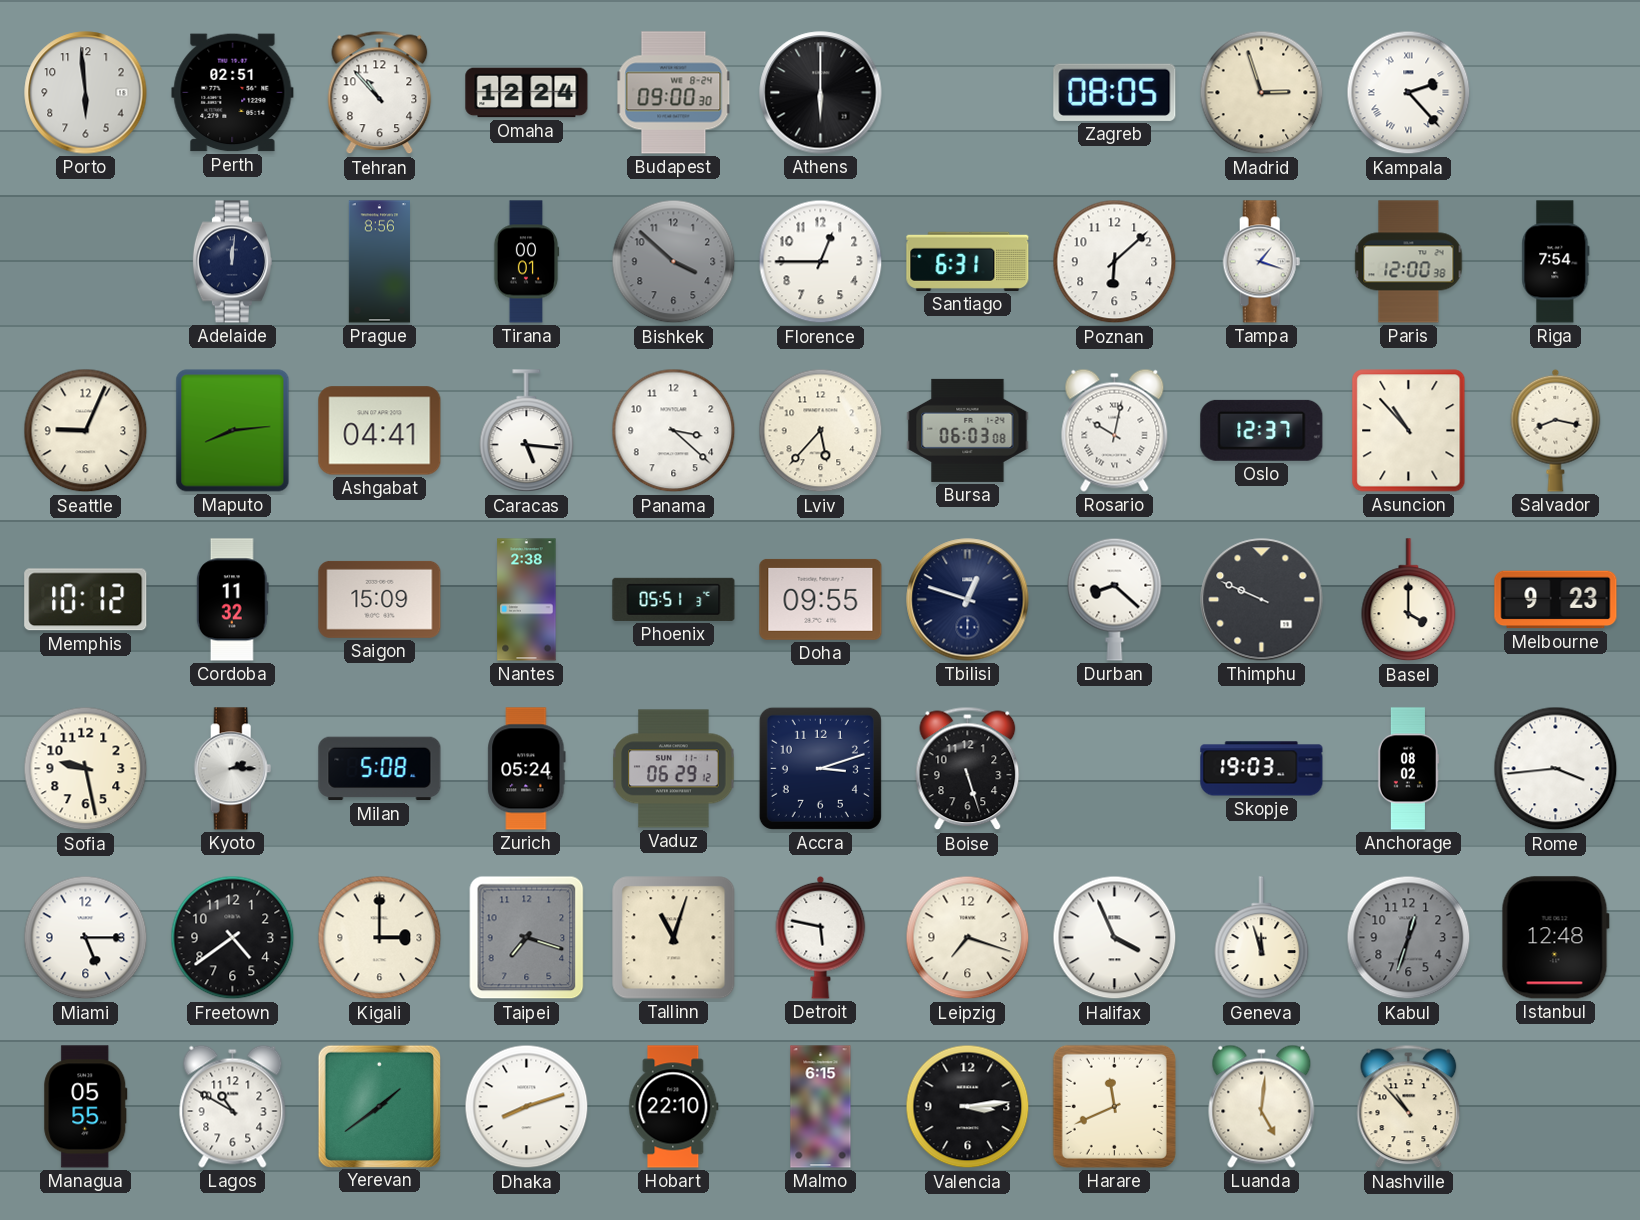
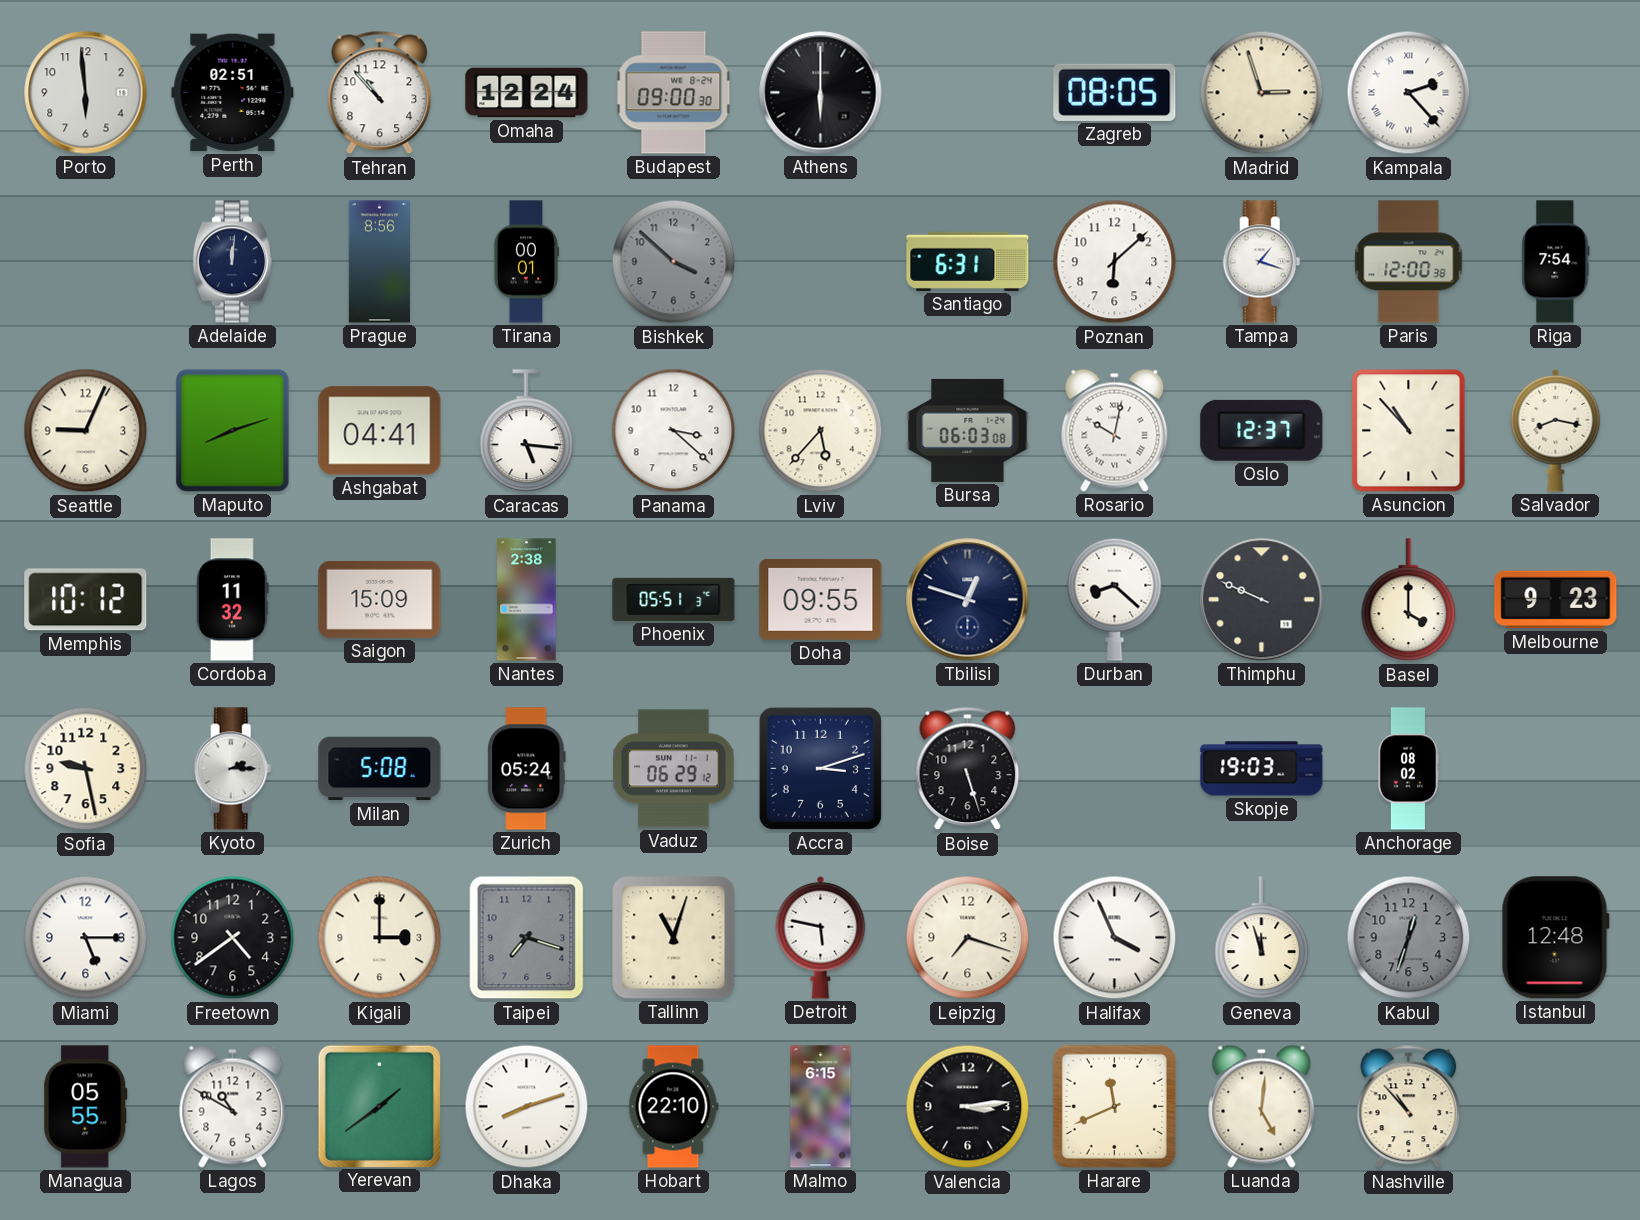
Florence: 12:45 -> none
Maputo: 8:14 -> 8:12
Rome: 3:44 -> none
